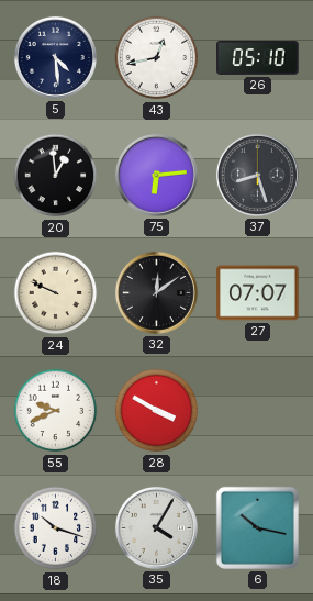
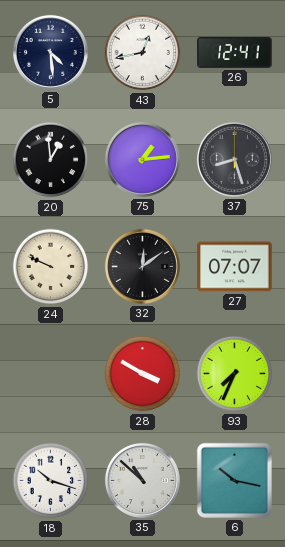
26: 05:10 -> 12:41
75: 6:14 -> 1:14
55: 9:41 -> none
93: none -> 7:34
35: 4:05 -> 10:52
